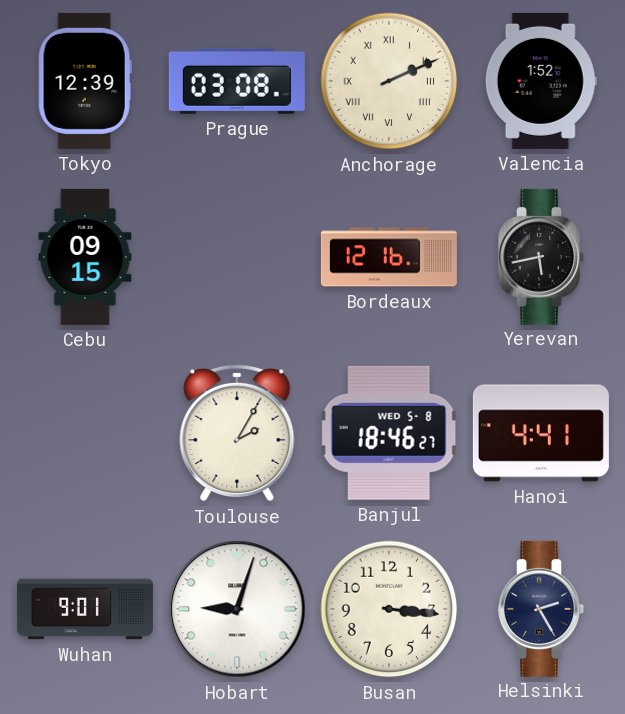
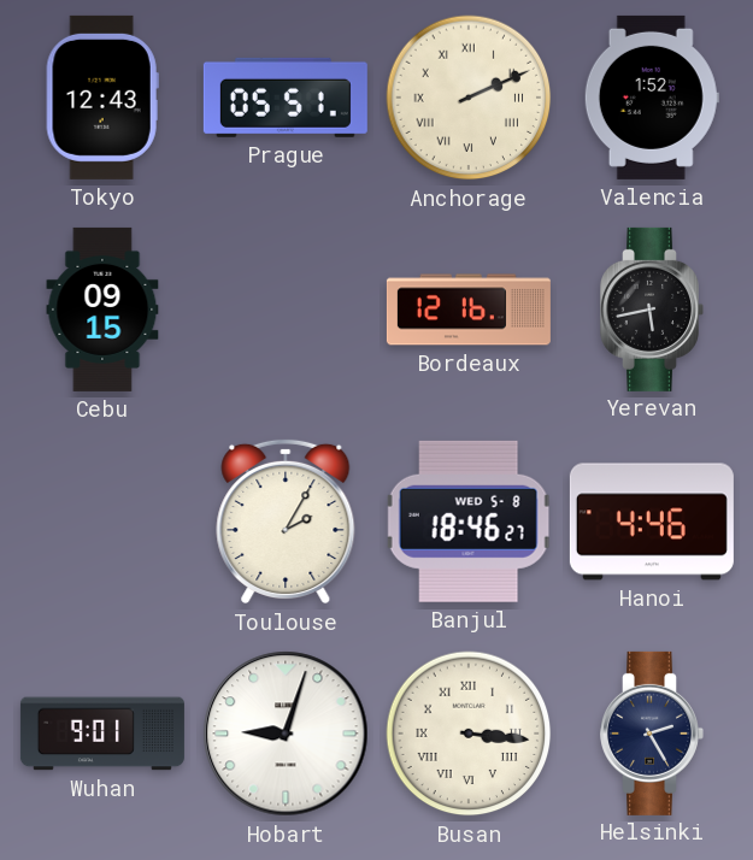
Tokyo: 12:39 -> 12:43
Prague: 03:08 -> 05:51
Hanoi: 4:41 -> 4:46
Busan numerals: Arabic -> Roman
